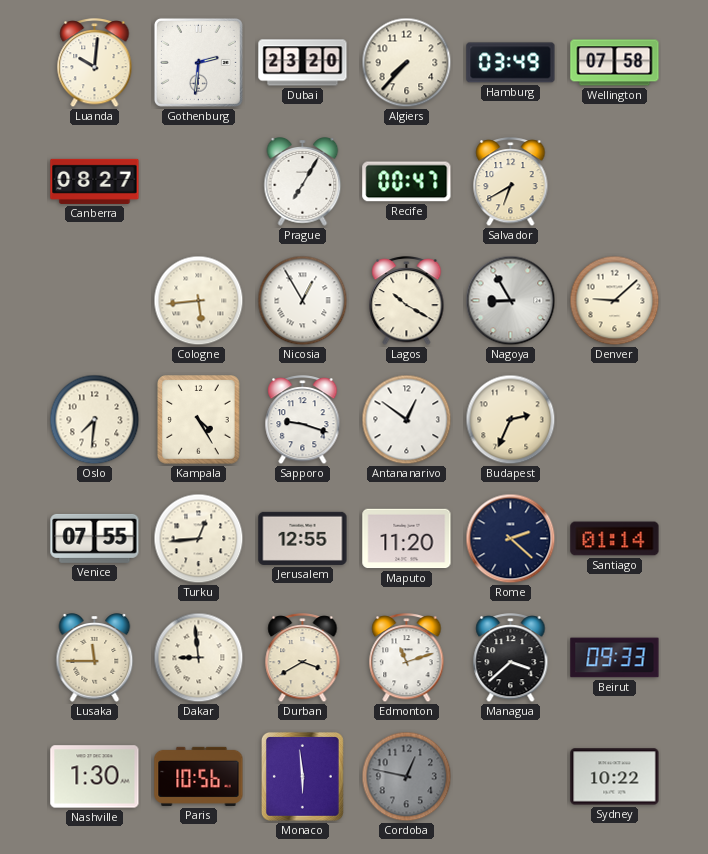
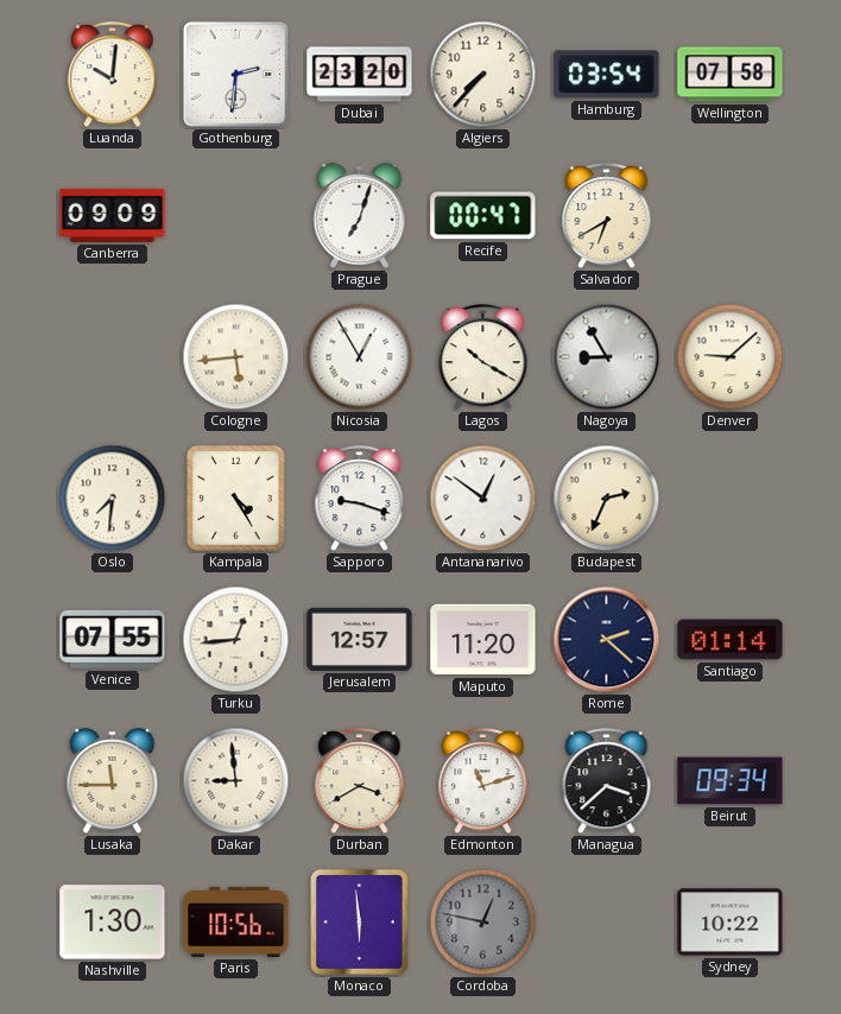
Hamburg: 03:49 -> 03:54
Canberra: 08:27 -> 09:09
Prague: 7:05 -> 7:03
Jerusalem: 12:55 -> 12:57
Beirut: 09:33 -> 09:34
